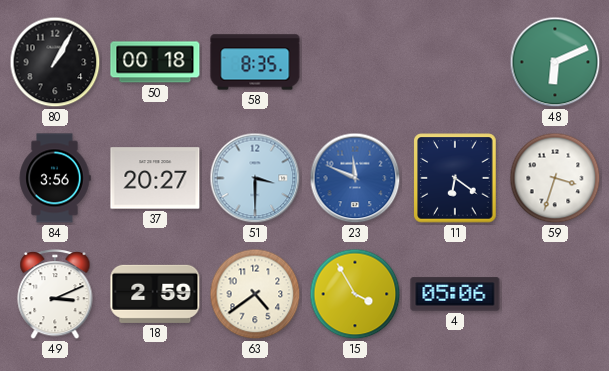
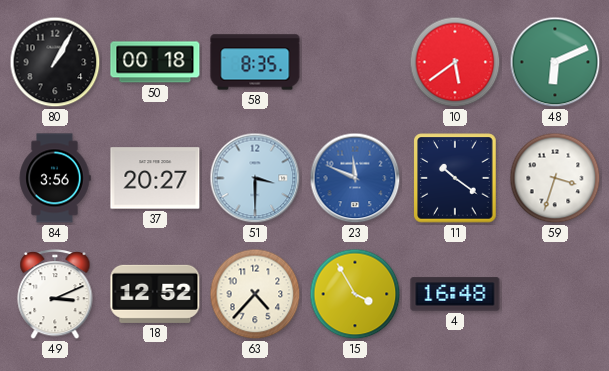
10: none -> 5:39
11: 6:21 -> 10:21
18: 2:59 -> 12:52
63: 4:39 -> 4:37
4: 05:06 -> 16:48
